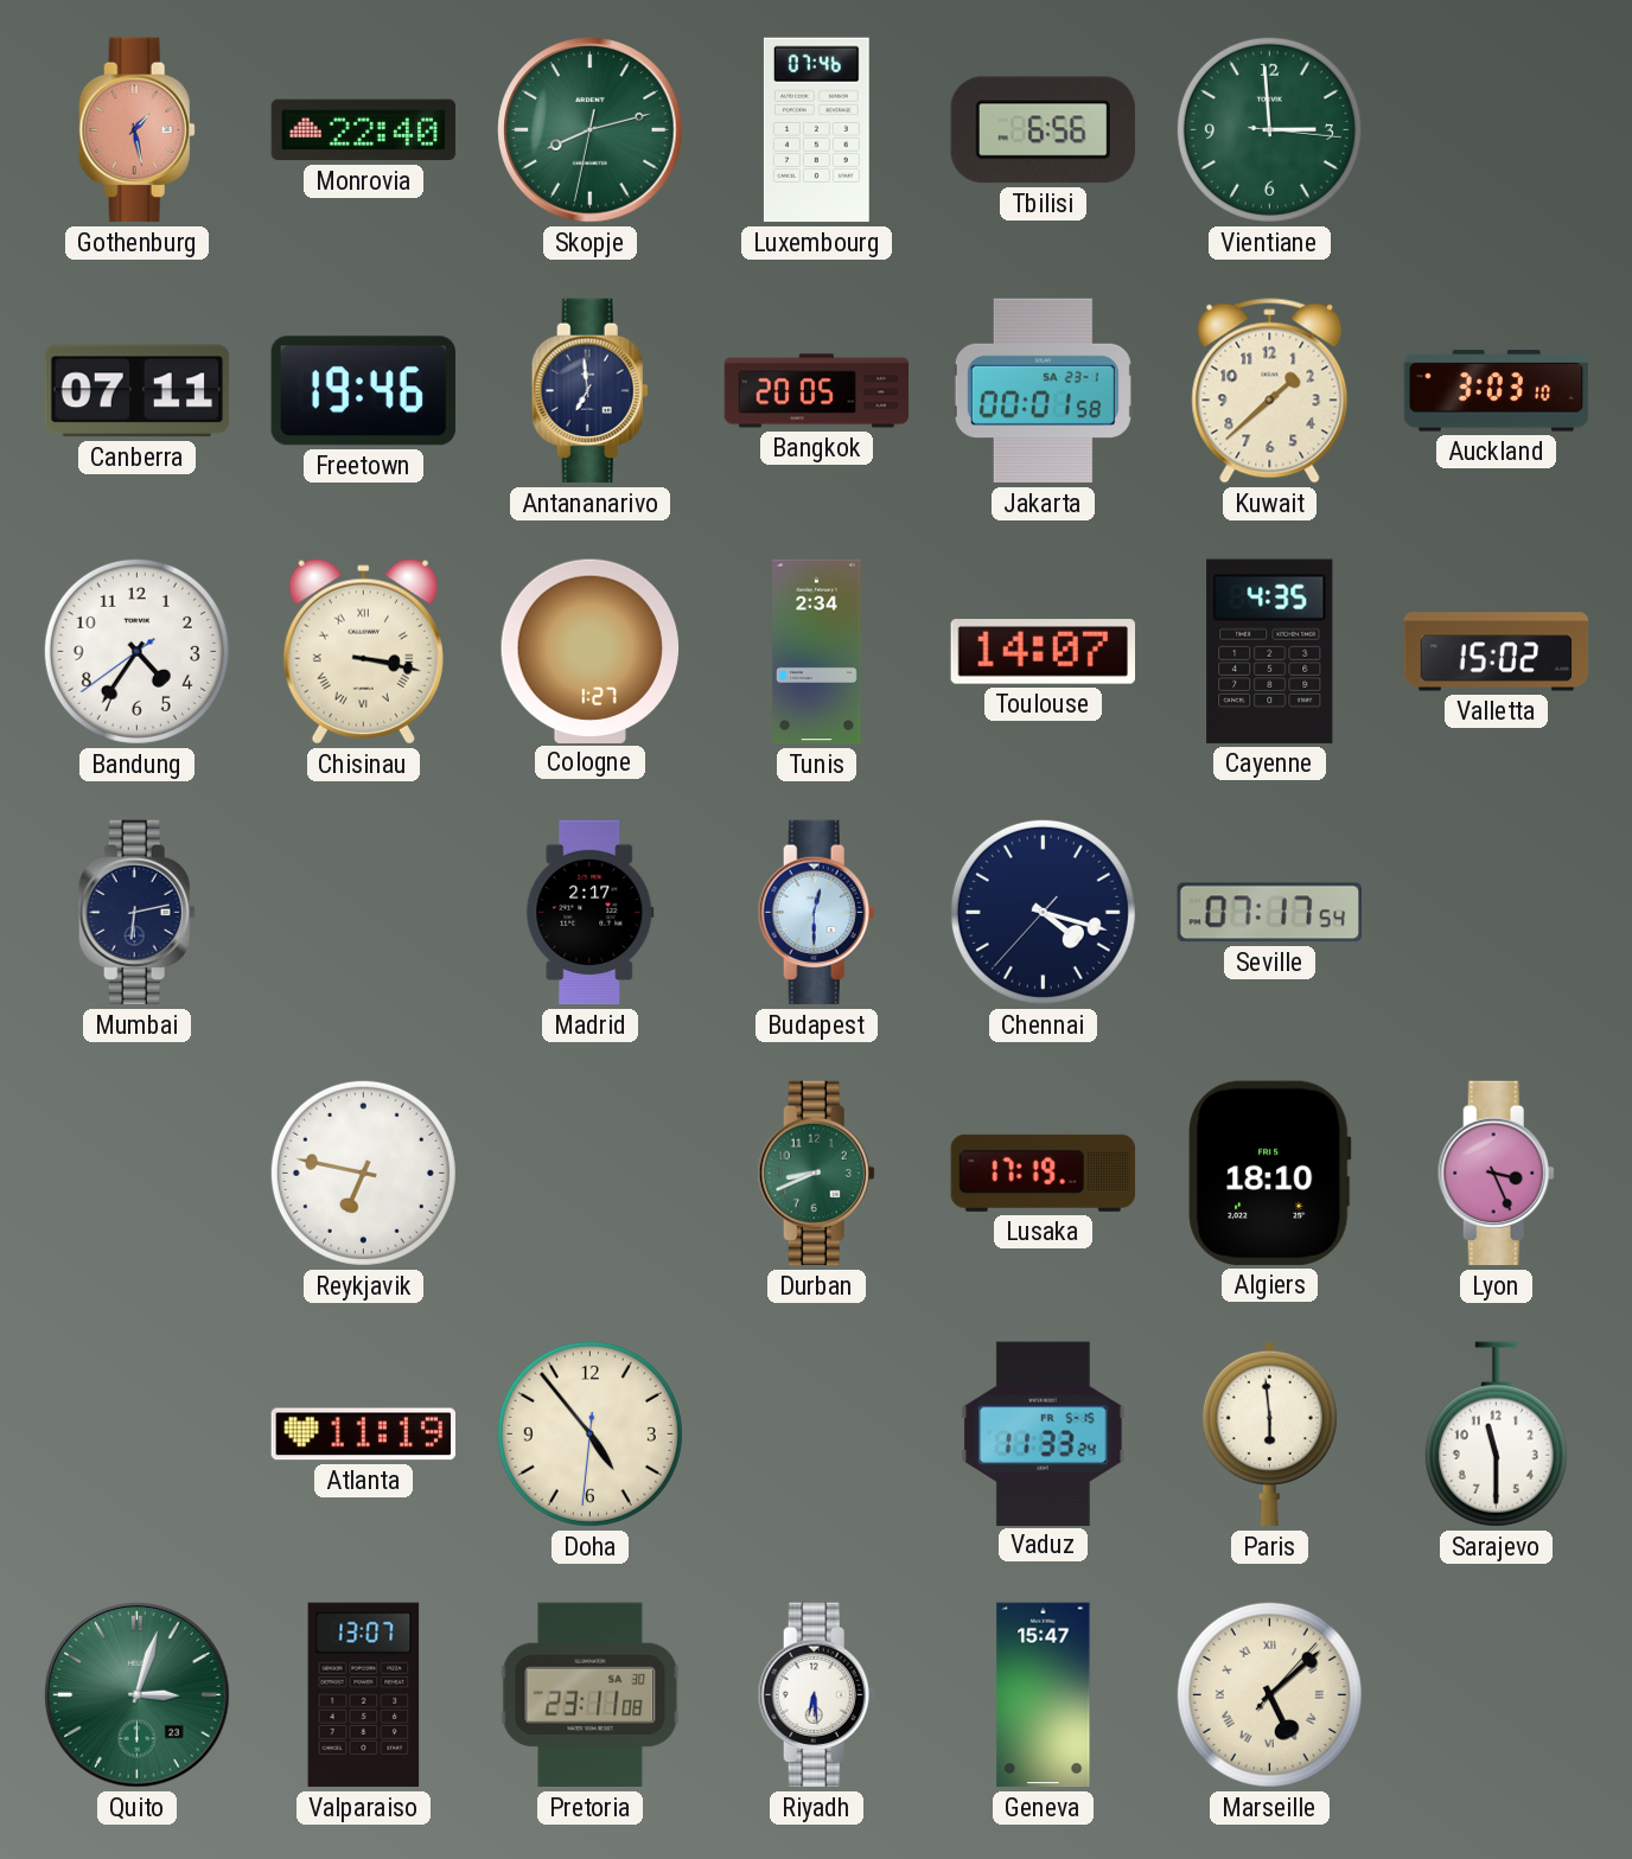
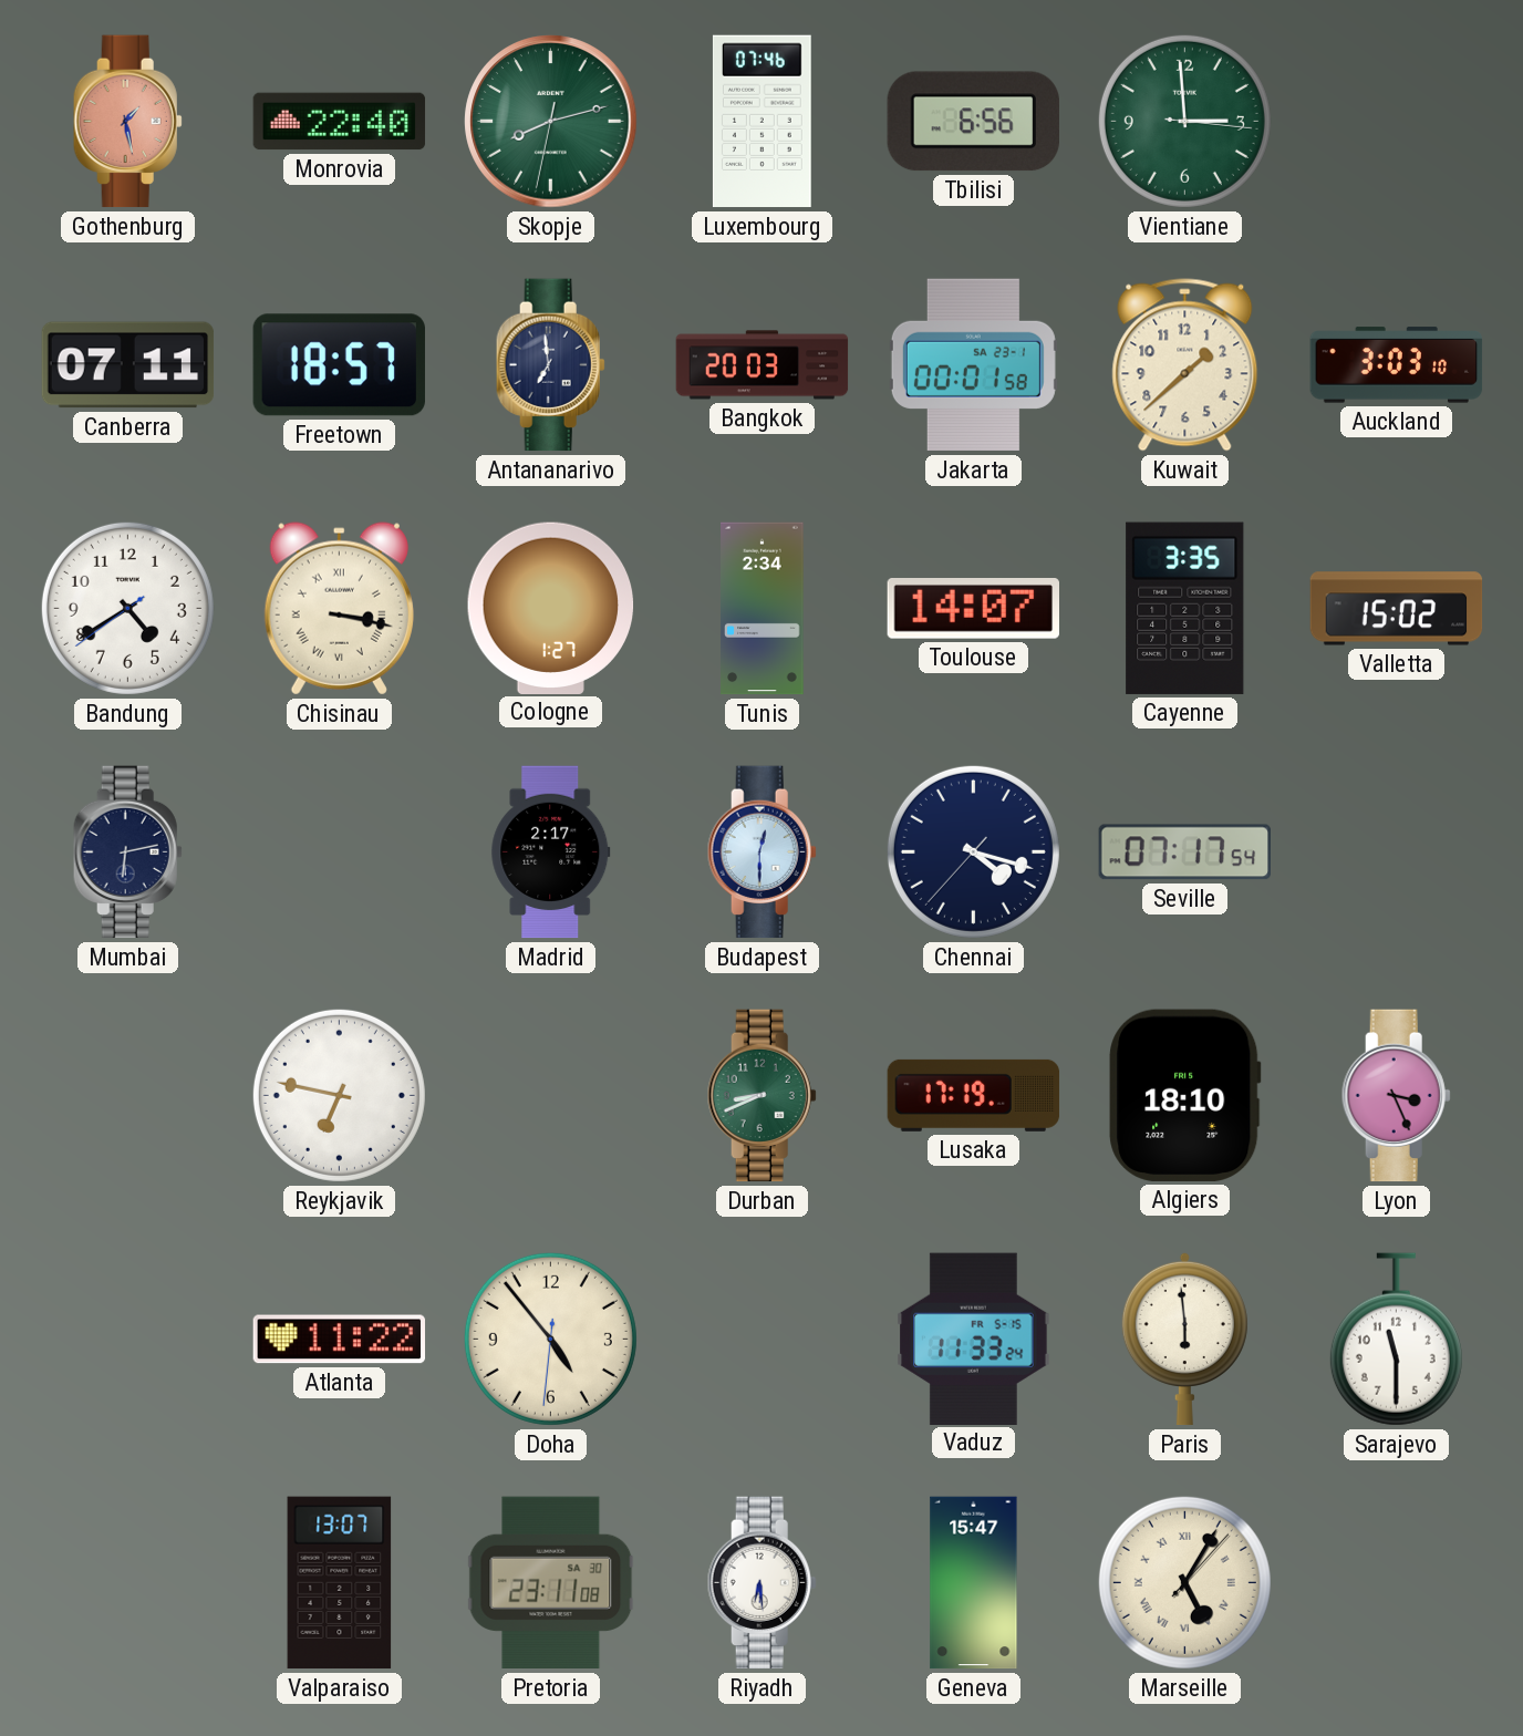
Freetown: 19:46 -> 18:57
Bangkok: 20:05 -> 20:03
Bandung: 4:35 -> 4:39
Cayenne: 4:35 -> 3:35
Atlanta: 11:19 -> 11:22
Quito: 3:03 -> none
Marseille: 5:08 -> 5:05
